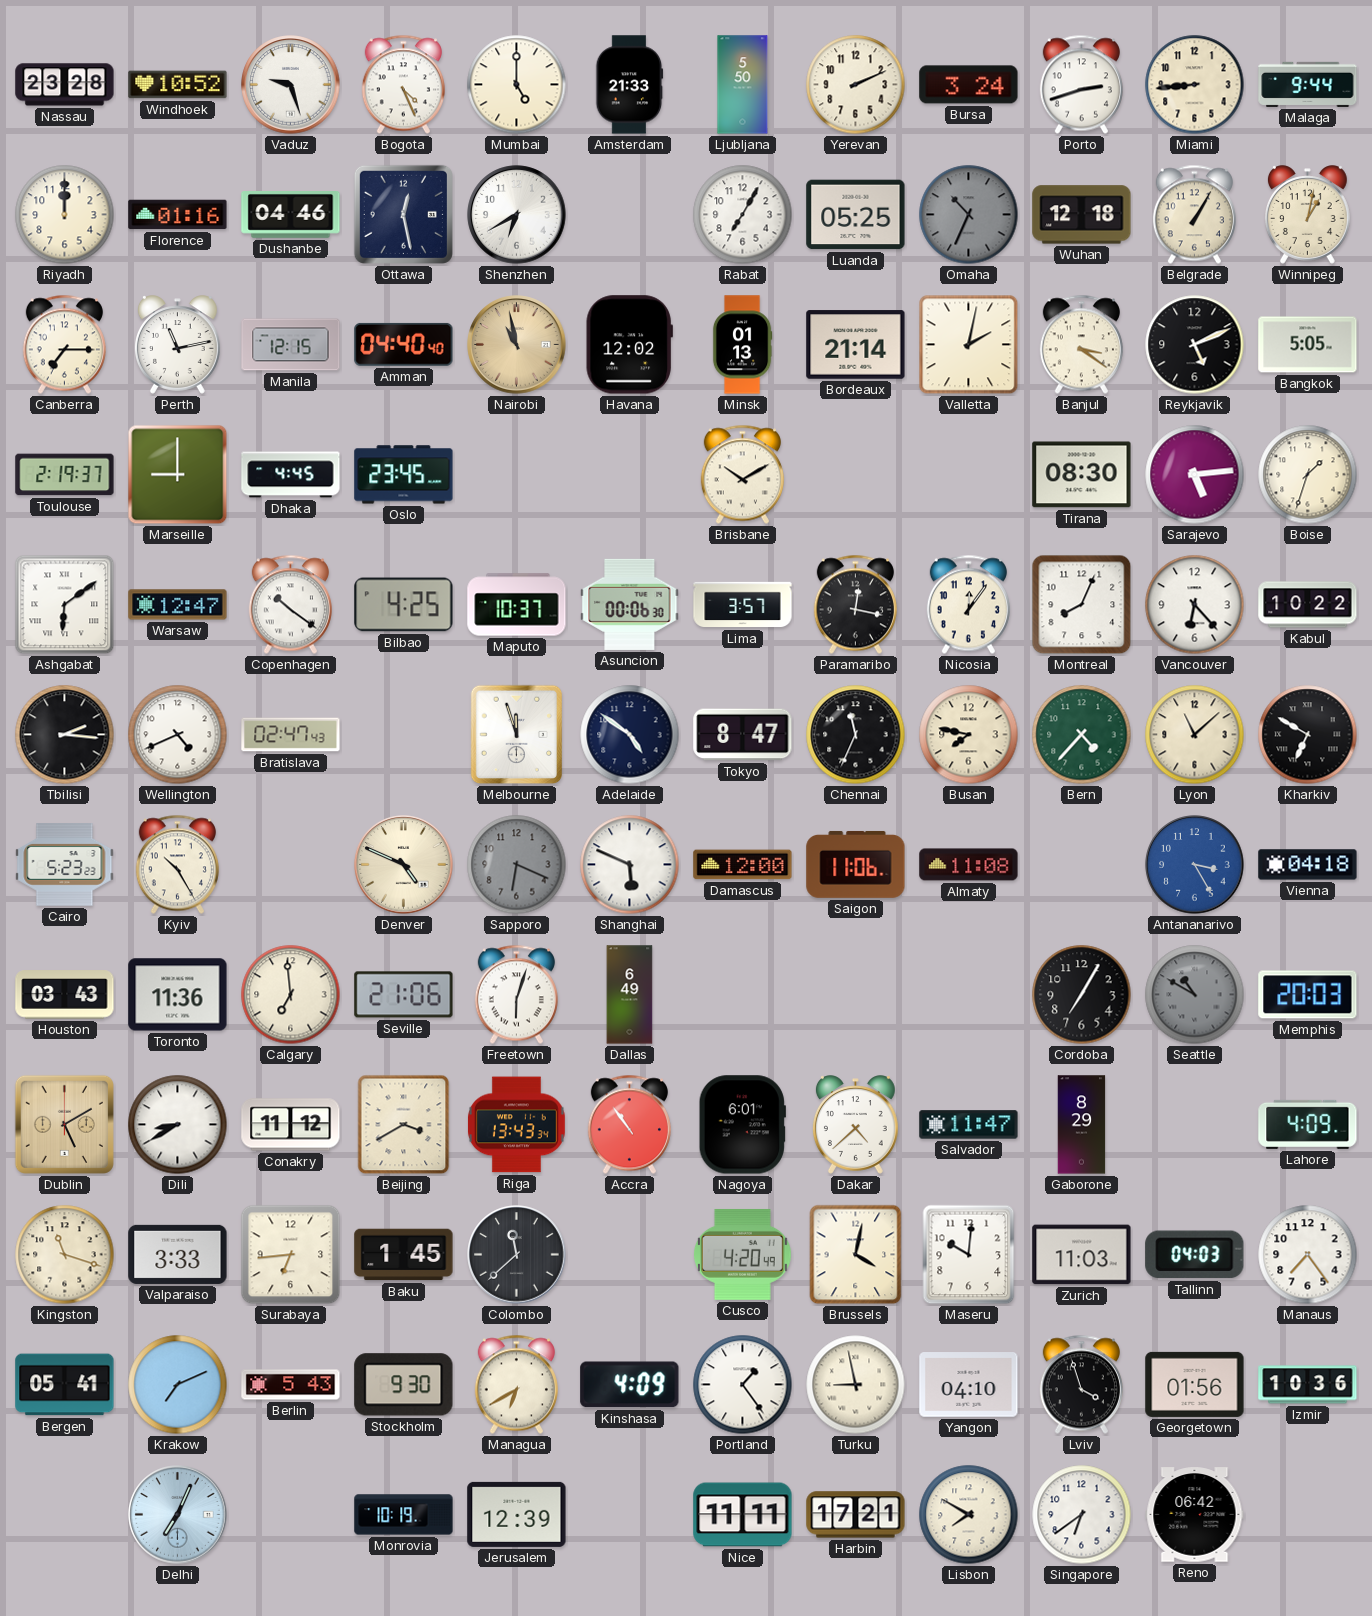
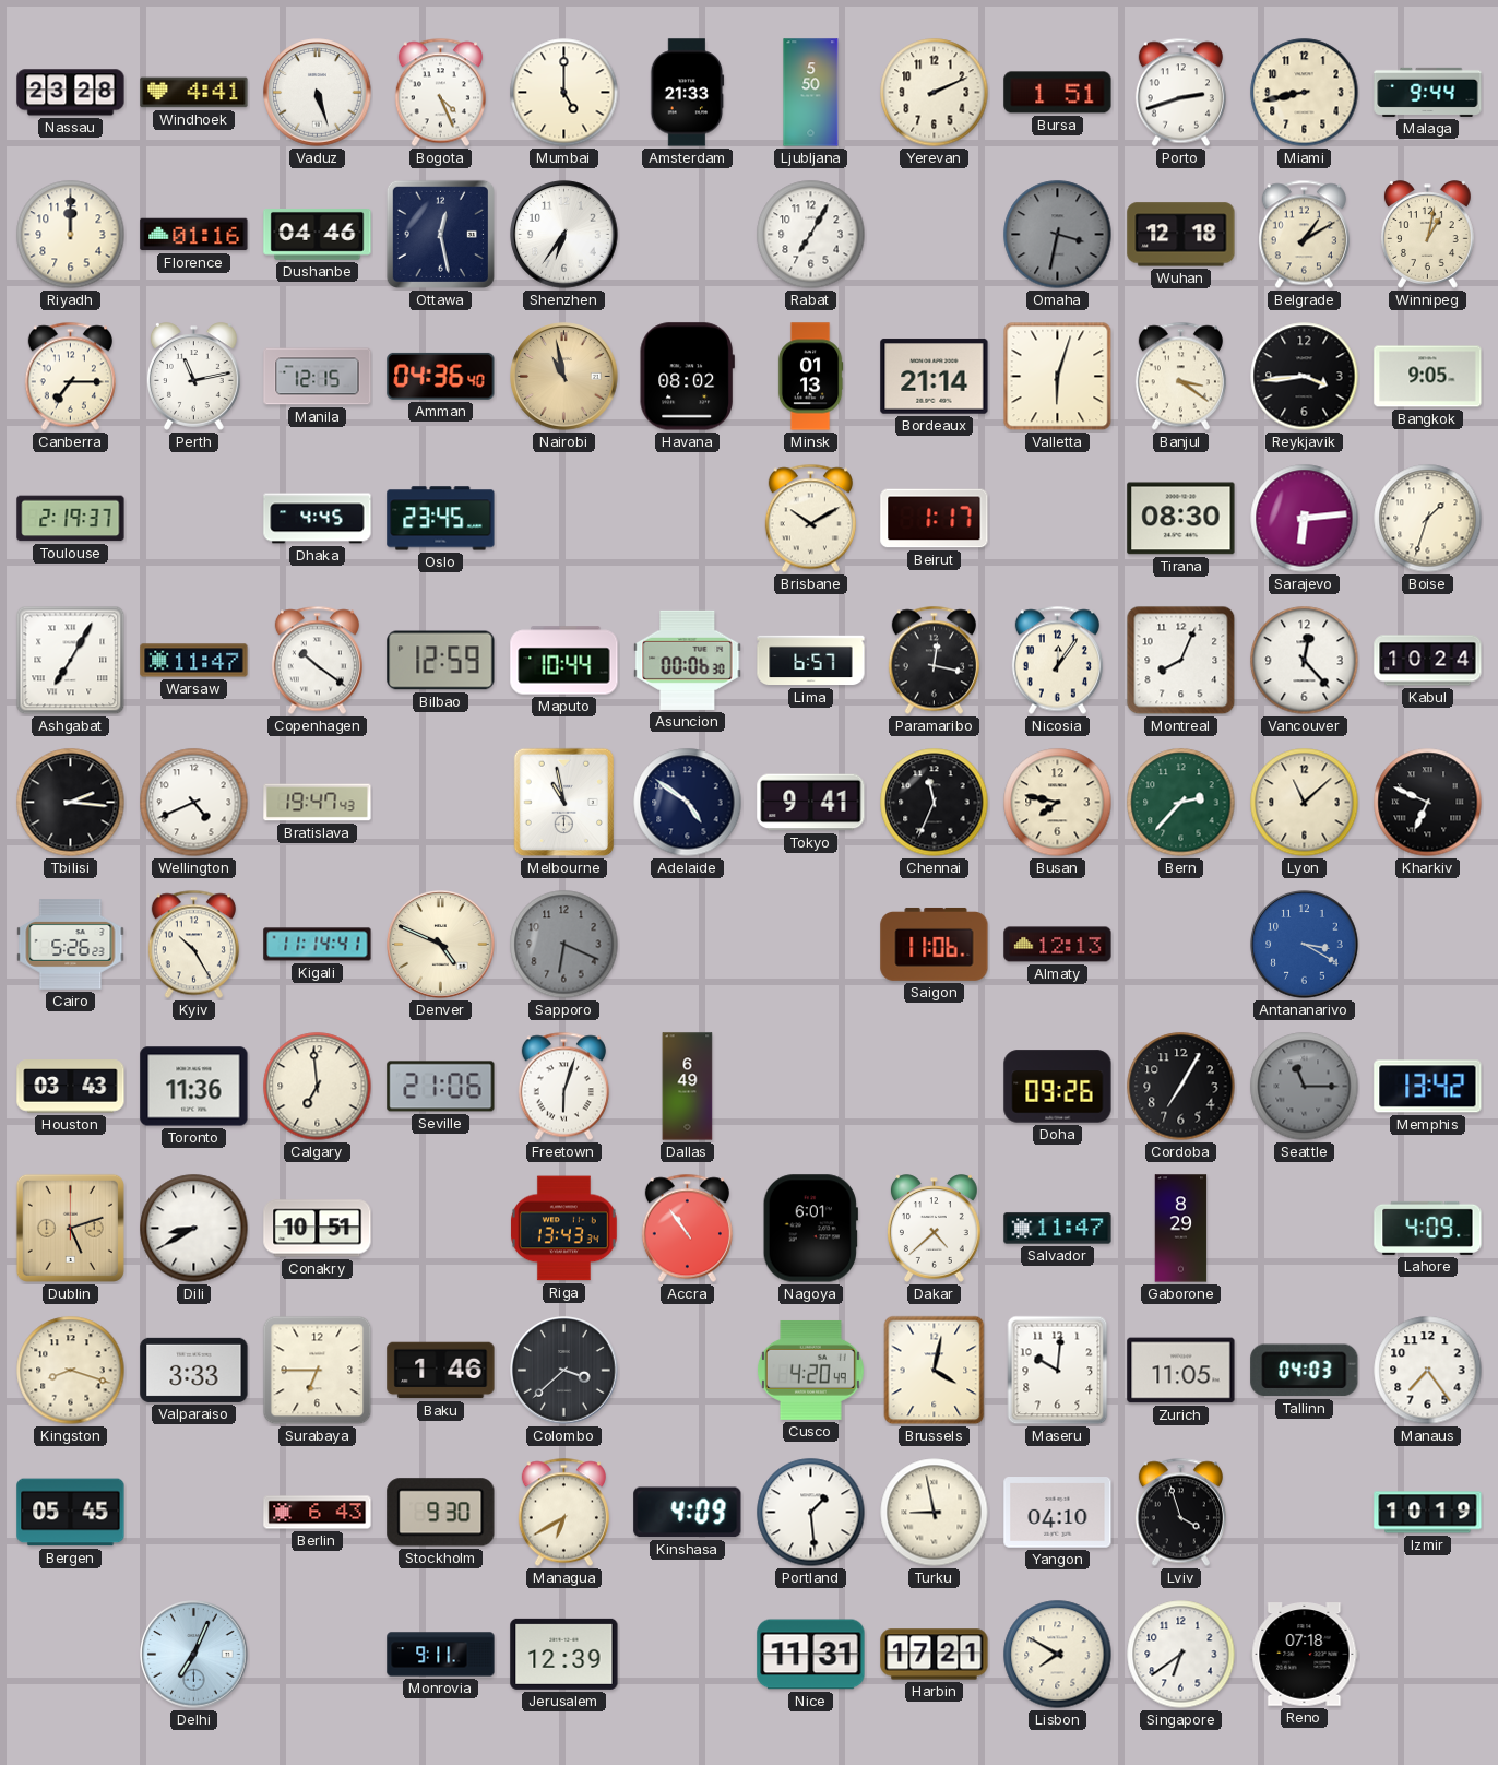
Windhoek: 10:52 -> 4:41
Vaduz: 9:27 -> 5:27
Bursa: 3:24 -> 1:51
Miami: 8:44 -> 8:43
Shenzhen: 6:40 -> 6:36
Luanda: 05:25 -> none
Omaha: 10:34 -> 3:32
Belgrade: 1:05 -> 1:10
Amman: 04:40 -> 04:36
Havana: 12:02 -> 08:02
Valletta: 2:02 -> 6:03
Reykjavik: 5:11 -> 3:44
Bangkok: 5:05 -> 9:05
Marseille: 9:00 -> none
Beirut: none -> 1:17
Sarajevo: 5:14 -> 6:14
Ashgabat: 6:09 -> 7:05
Warsaw: 12:47 -> 11:47
Bilbao: 4:25 -> 12:59
Maputo: 10:37 -> 10:44
Lima: 3:57 -> 6:57
Vancouver: 6:23 -> 12:23
Kabul: 10:22 -> 10:24
Bratislava: 02:47 -> 19:47
Melbourne: 11:57 -> 10:58
Tokyo: 8:47 -> 9:41
Bern: 4:37 -> 2:37
Kharkiv: 6:50 -> 6:49
Cairo: 5:23 -> 5:26
Kigali: none -> 11:14
Shanghai: 5:49 -> none
Damascus: 12:00 -> none
Almaty: 11:08 -> 12:13
Antananarivo: 3:25 -> 3:20
Vienna: 04:18 -> none
Doha: none -> 09:26
Seattle: 10:50 -> 11:15
Memphis: 20:03 -> 13:42
Dublin: 5:10 -> 5:12
Conakry: 11:12 -> 10:51
Beijing: 3:40 -> none
Kingston: 11:18 -> 8:18
Surabaya: 6:44 -> 6:45
Baku: 1:45 -> 1:46
Colombo: 11:38 -> 3:38
Zurich: 11:03 -> 11:05
Bergen: 05:41 -> 05:45
Krakow: 7:11 -> none
Berlin: 5:43 -> 6:43
Portland: 1:24 -> 1:29
Georgetown: 01:56 -> none
Izmir: 10:36 -> 10:19
Monrovia: 10:19 -> 9:11
Nice: 11:11 -> 11:31
Reno: 06:42 -> 07:18
